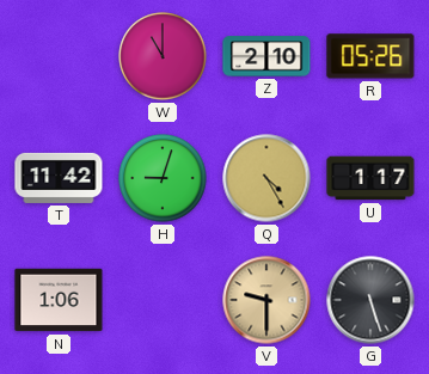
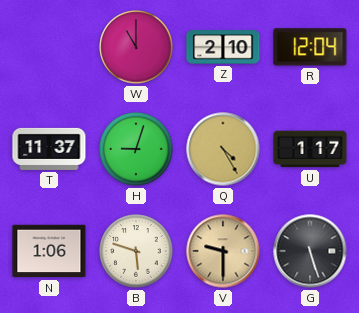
R: 05:26 -> 12:04
T: 11:42 -> 11:37
B: none -> 5:48
